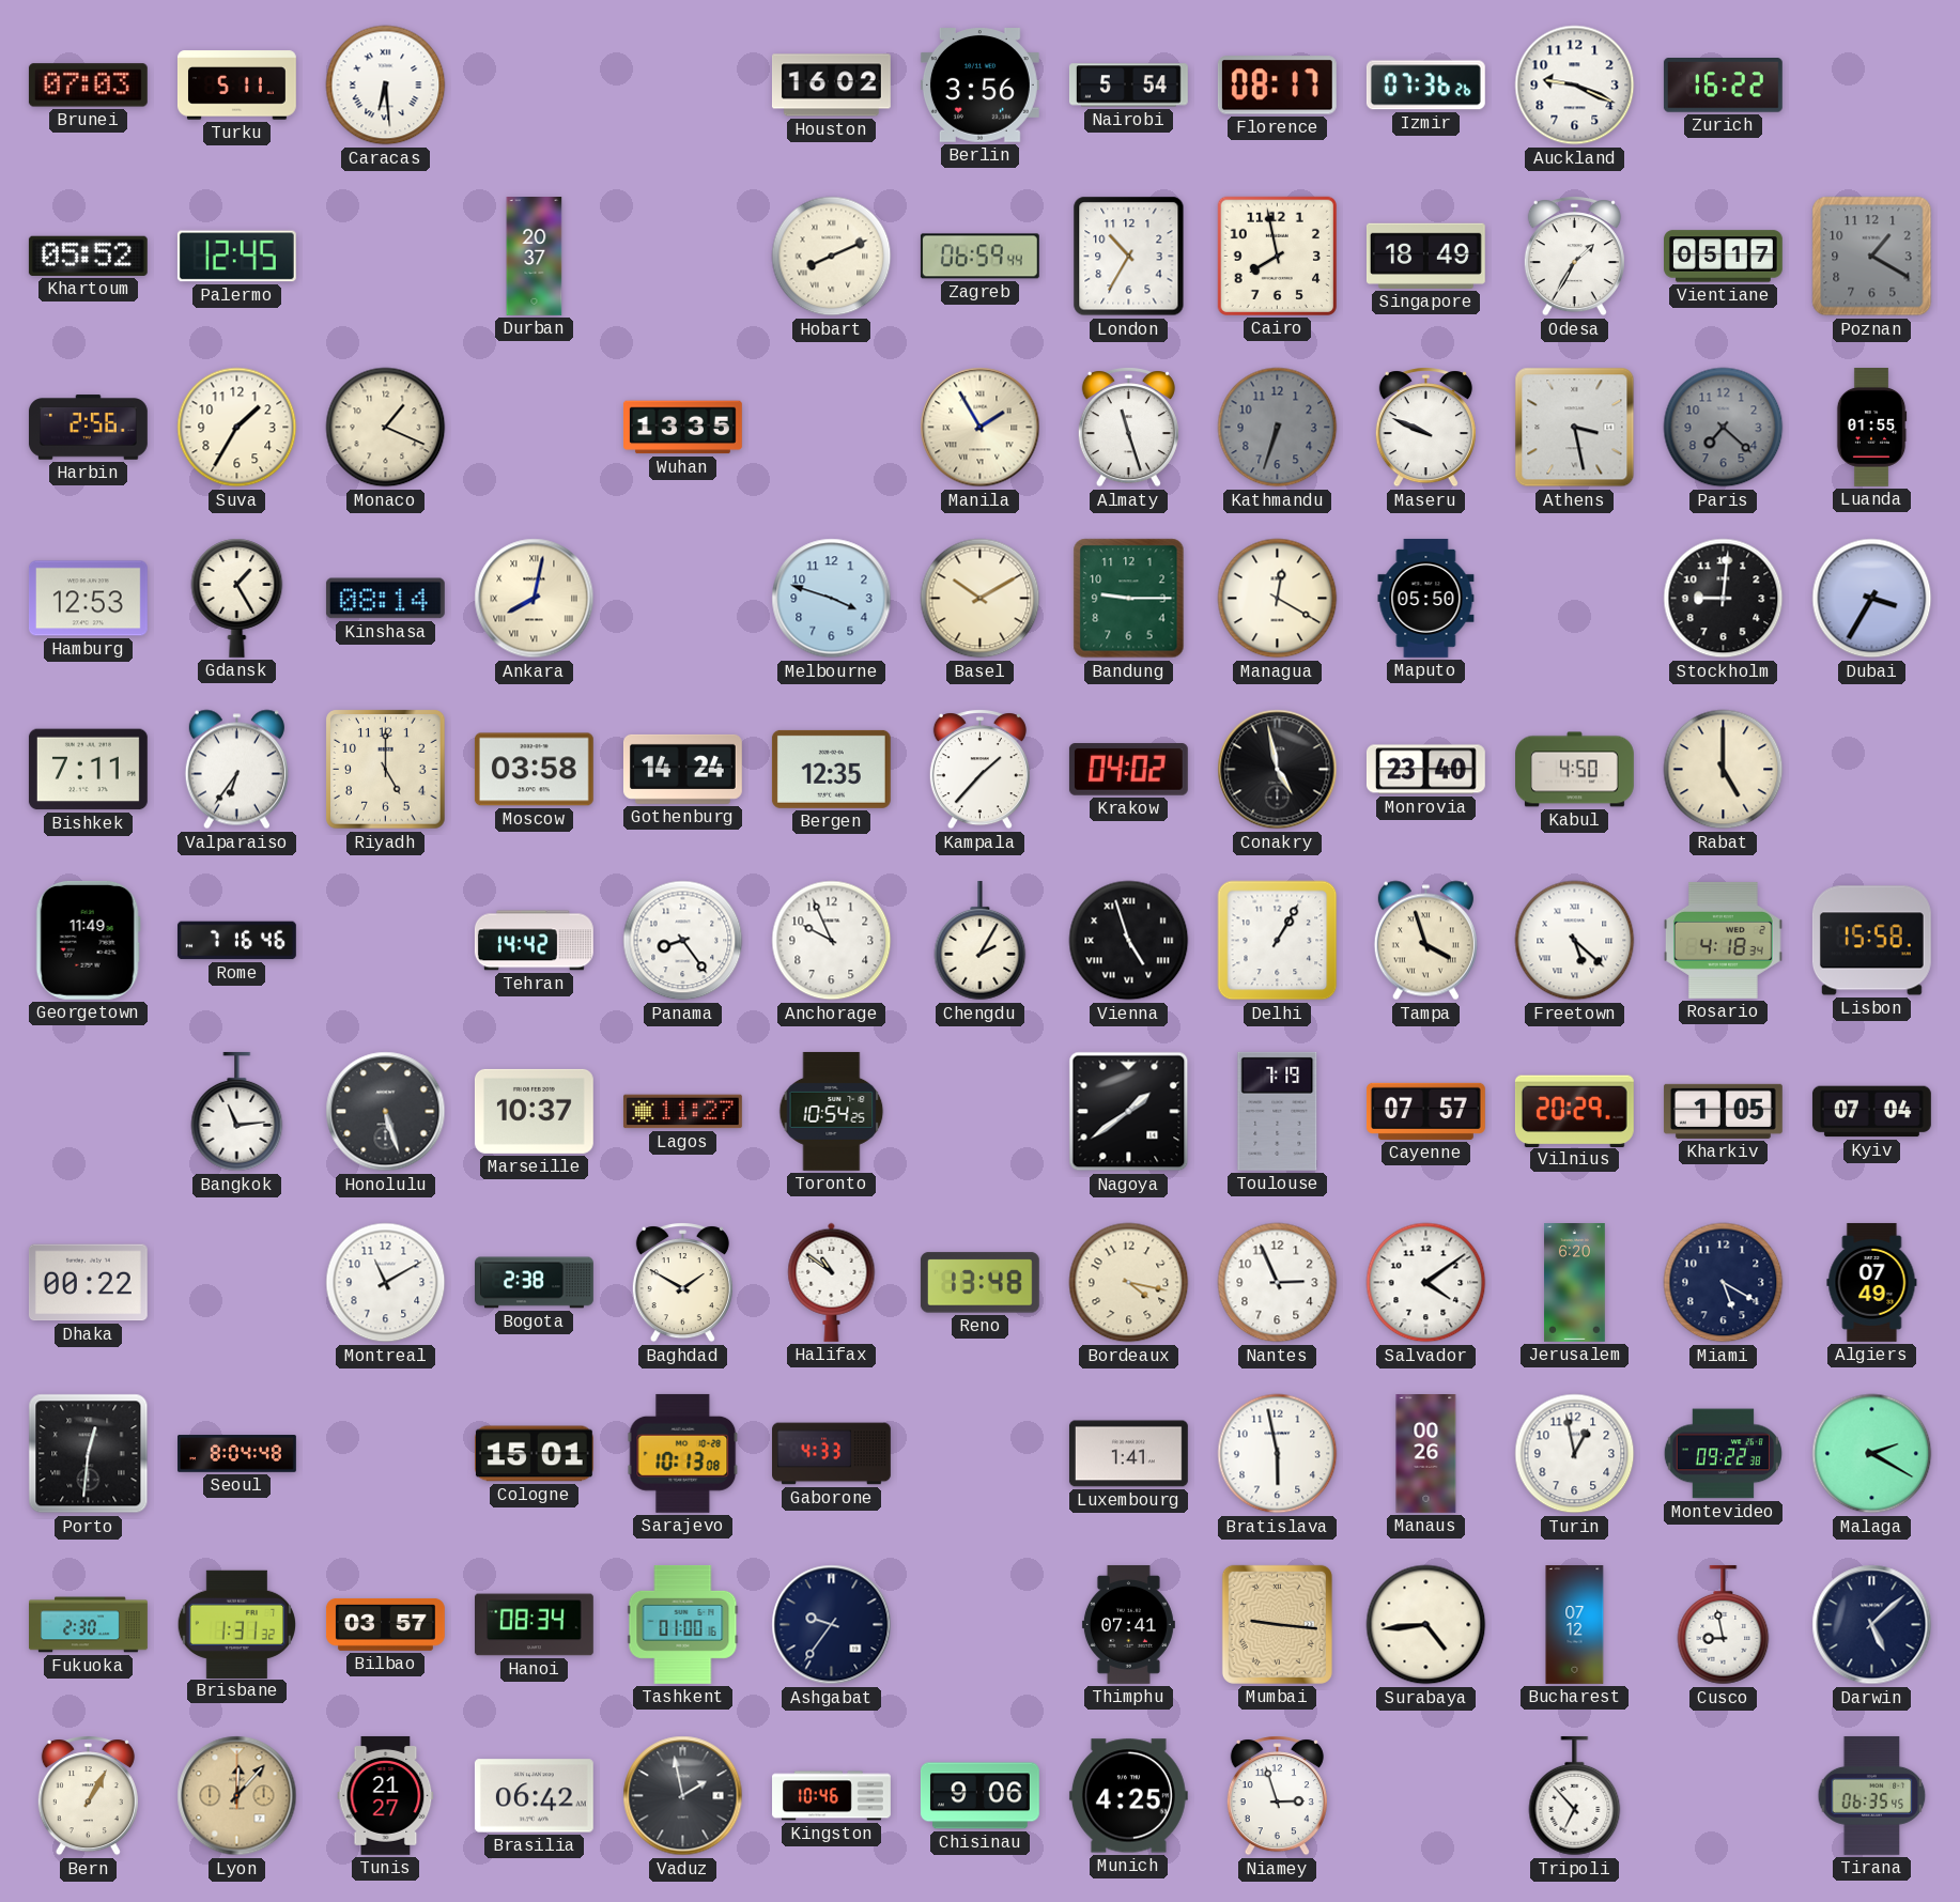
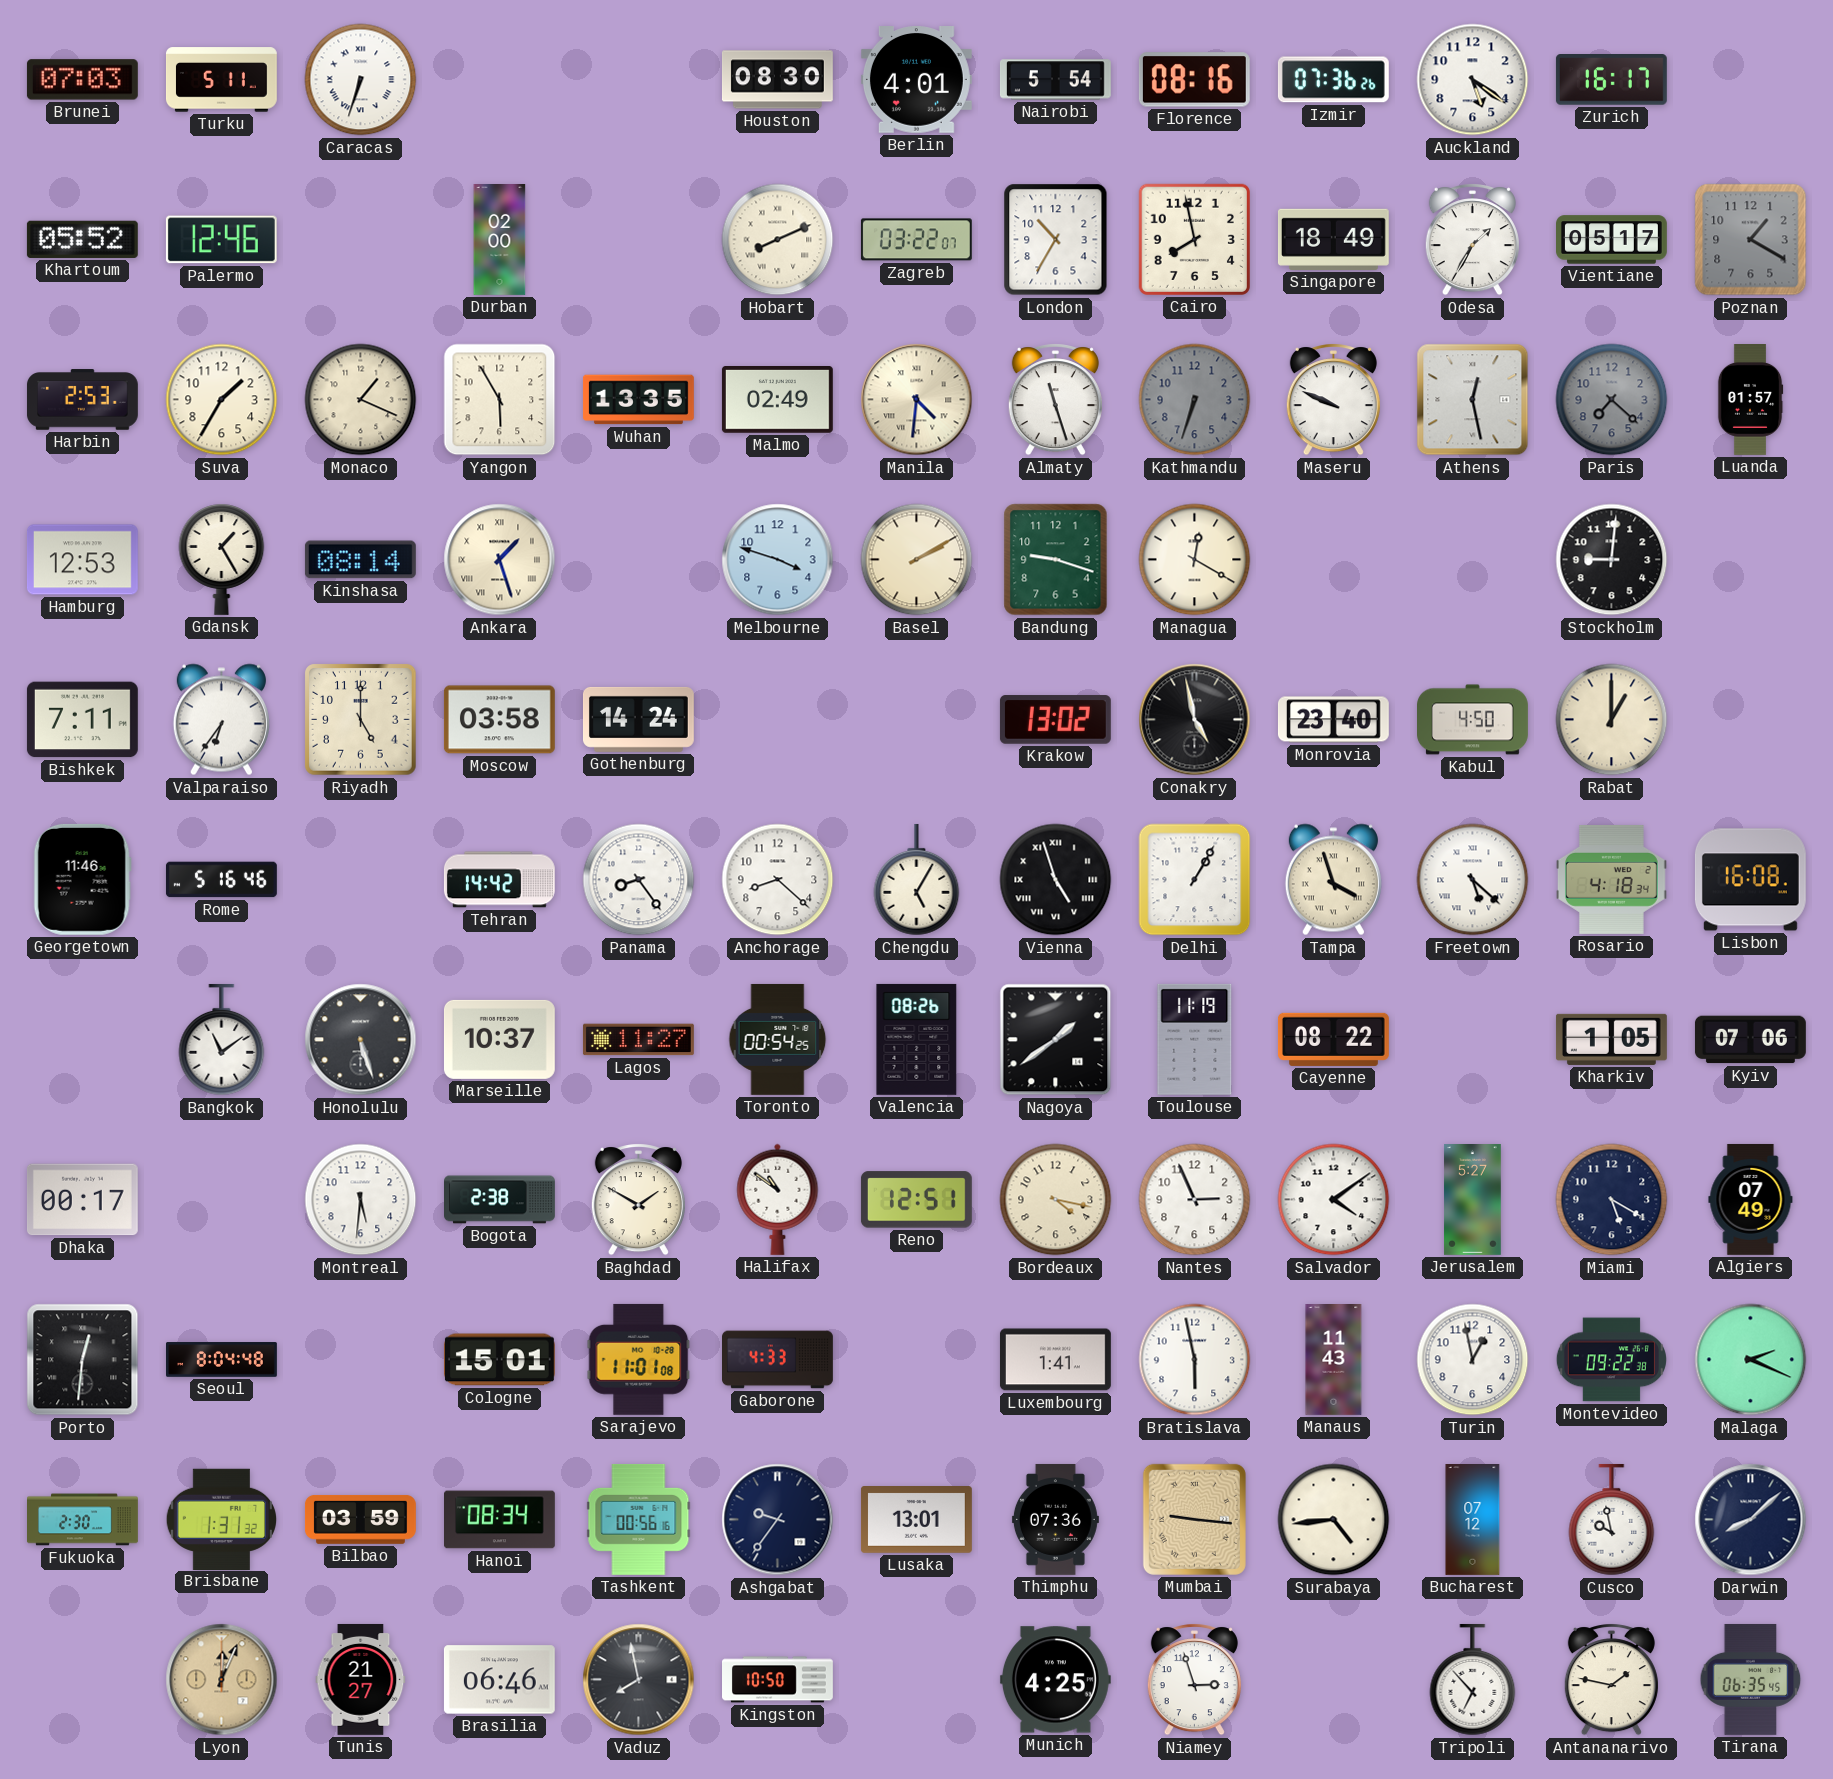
Caracas: 6:29 -> 6:33
Houston: 16:02 -> 08:30
Berlin: 3:56 -> 4:01
Florence: 08:17 -> 08:16
Auckland: 9:19 -> 5:21
Zurich: 16:22 -> 16:17
Palermo: 12:45 -> 12:46
Durban: 20:37 -> 02:00
Zagreb: 06:59 -> 03:22
Harbin: 2:56 -> 2:53
Yangon: none -> 5:55
Malmo: none -> 02:49
Manila: 1:55 -> 4:31
Athens: 3:28 -> 12:28
Luanda: 01:55 -> 01:57
Ankara: 8:02 -> 1:27
Basel: 10:10 -> 2:10
Bandung: 9:15 -> 9:18
Maputo: 05:50 -> none
Dubai: 3:35 -> none
Bergen: 12:35 -> none
Kampala: 1:37 -> none
Krakow: 04:02 -> 13:02
Rabat: 5:00 -> 1:00
Georgetown: 11:49 -> 11:46
Rome: 7:16 -> 5:16
Anchorage: 9:56 -> 8:22
Chengdu: 2:05 -> 5:05
Lisbon: 15:58 -> 16:08
Bangkok: 11:14 -> 11:09
Toronto: 10:54 -> 00:54
Valencia: none -> 08:26
Toulouse: 7:19 -> 11:19
Cayenne: 07:57 -> 08:22
Vilnius: 20:29 -> none
Kyiv: 07:04 -> 07:06
Dhaka: 00:22 -> 00:17
Montreal: 11:10 -> 5:31
Reno: 13:48 -> 12:51
Jerusalem: 6:20 -> 5:27
Sarajevo: 10:13 -> 11:01
Manaus: 00:26 -> 11:43
Malaga: 2:20 -> 2:19
Bilbao: 03:57 -> 03:59
Tashkent: 01:00 -> 00:56
Lusaka: none -> 13:01
Thimphu: 07:41 -> 07:36
Cusco: 8:58 -> 9:58
Darwin: 5:08 -> 8:08
Bern: 1:05 -> none
Lyon: 12:07 -> 12:04
Brasilia: 06:42 -> 06:46
Vaduz: 1:58 -> 7:58
Kingston: 10:46 -> 10:50
Chisinau: 9:06 -> none
Antananarivo: none -> 1:47
